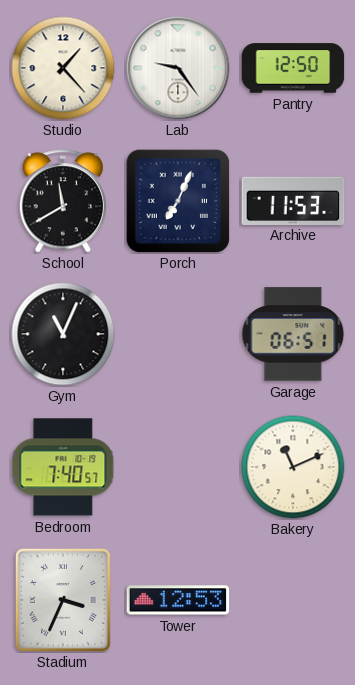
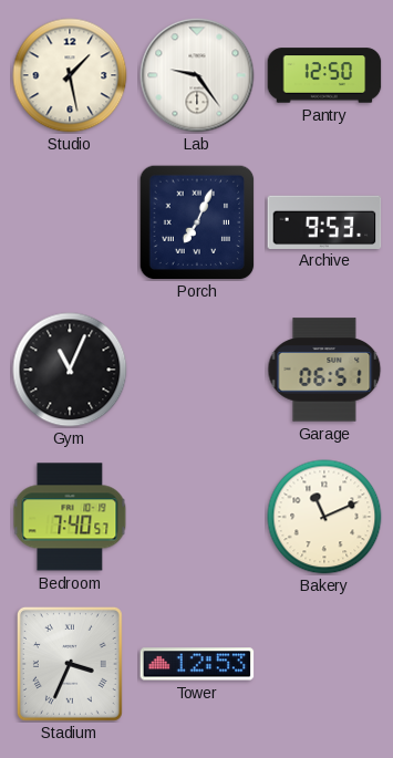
Studio: 1:23 -> 1:28
School: 11:40 -> none
Archive: 11:53 -> 9:53
